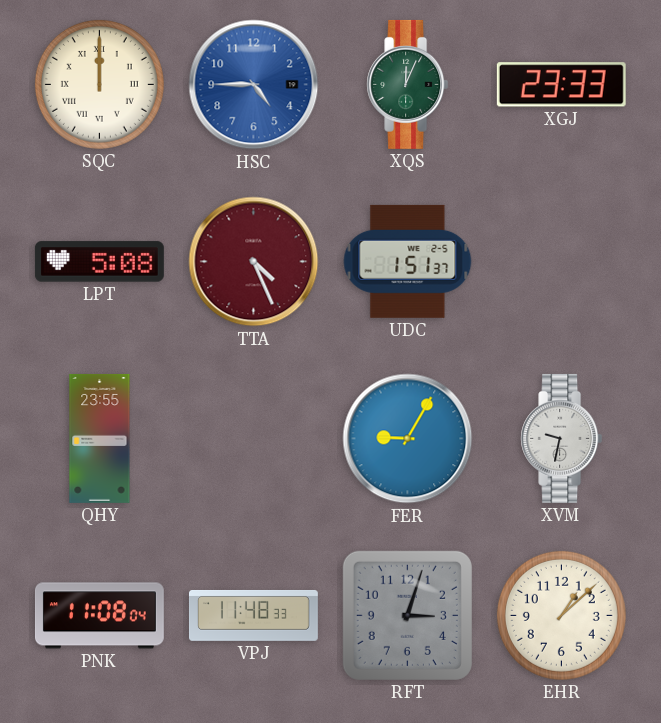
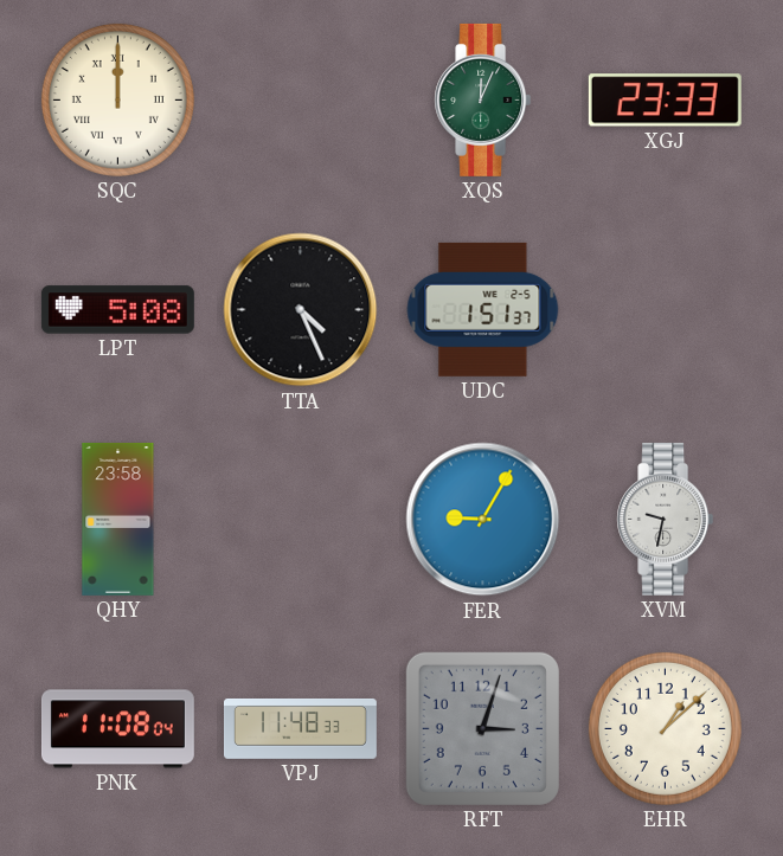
HSC: 4:45 -> none
TTA dial: burgundy -> black
QHY: 23:55 -> 23:58
